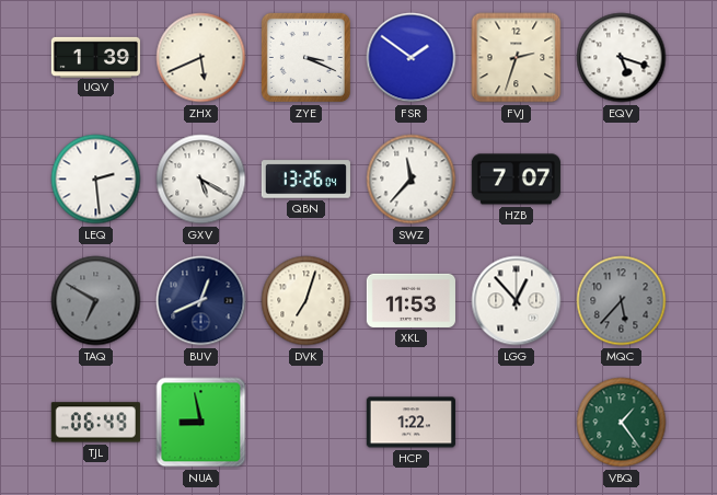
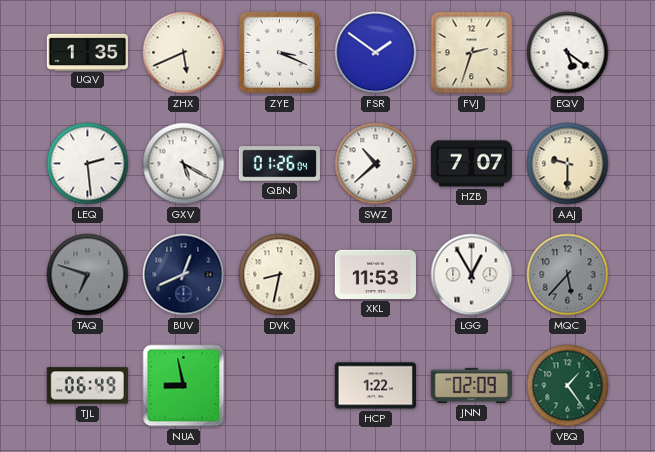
UQV: 1:39 -> 1:35
EQV: 5:18 -> 5:21
QBN: 13:26 -> 01:26
SWZ: 11:37 -> 10:38
AAJ: none -> 9:30
TAQ: 6:50 -> 6:48
DVK: 7:03 -> 8:32
LGG: 12:53 -> 12:55
JNN: none -> 02:09
